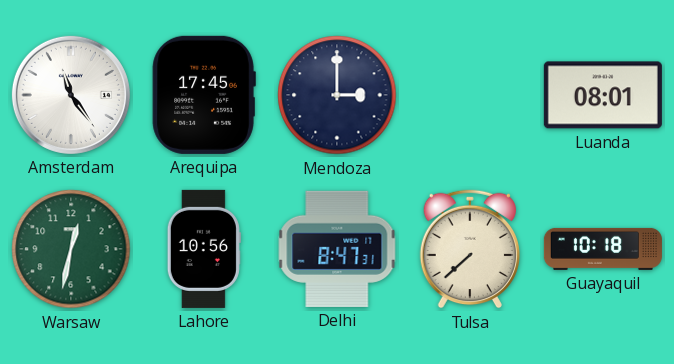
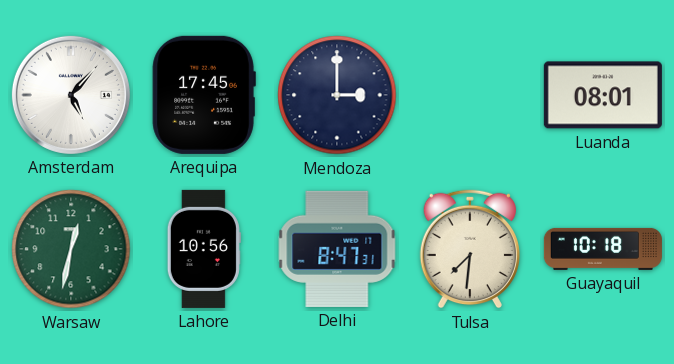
Amsterdam: 11:24 -> 5:07
Tulsa: 7:38 -> 7:31
